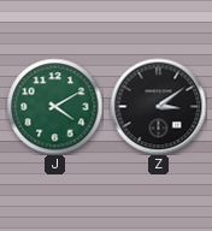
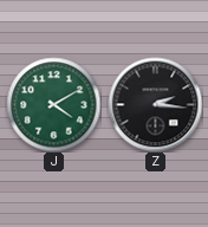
Z: 3:09 -> 2:16
